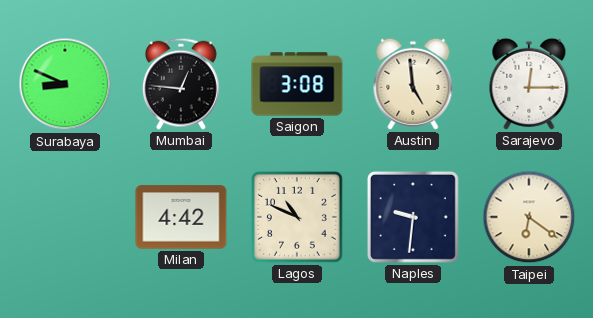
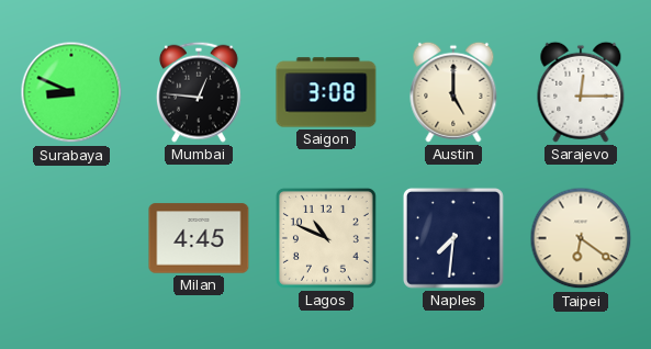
Austin: 4:59 -> 5:00
Milan: 4:42 -> 4:45
Naples: 9:31 -> 7:31
